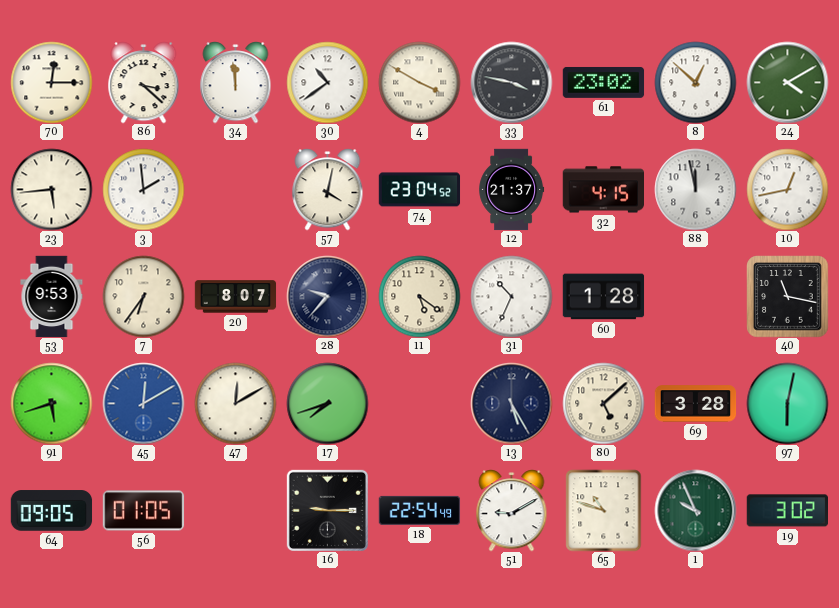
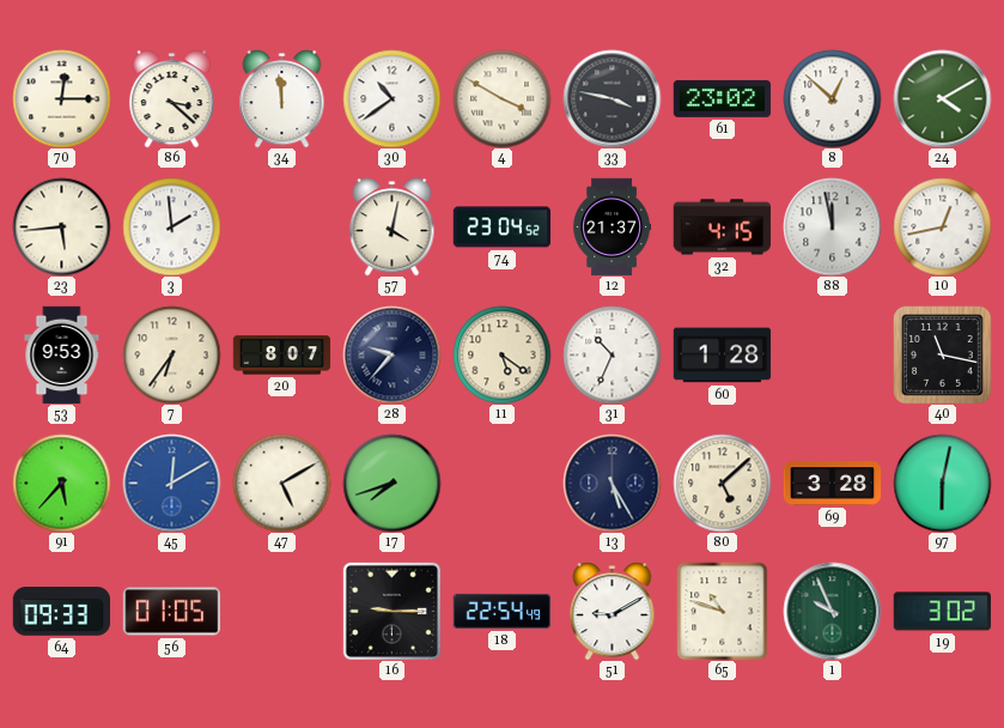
91: 5:42 -> 5:37
47: 12:10 -> 5:10
64: 09:05 -> 09:33
